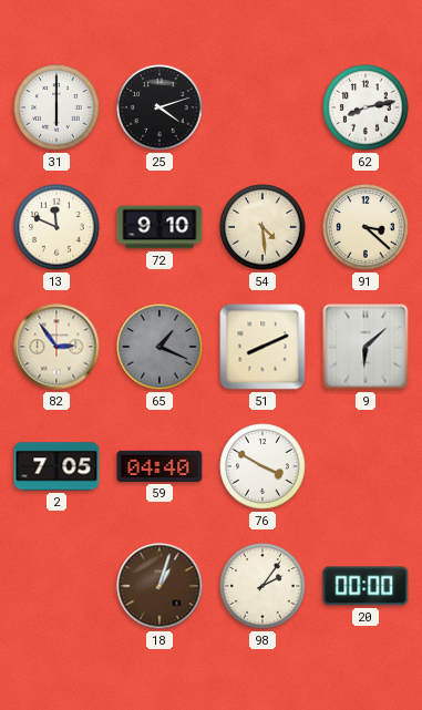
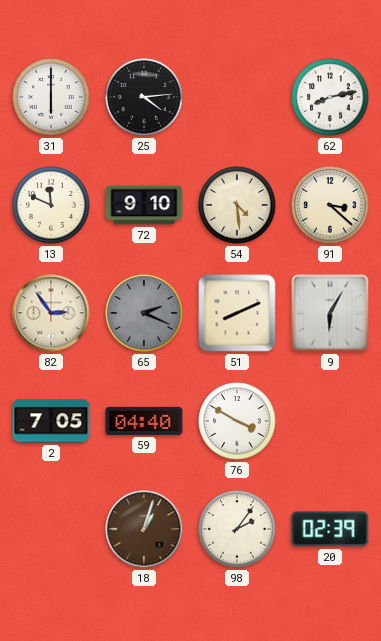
25: 4:12 -> 4:14
65: 1:19 -> 2:19
9: 6:08 -> 6:05
20: 00:00 -> 02:39
